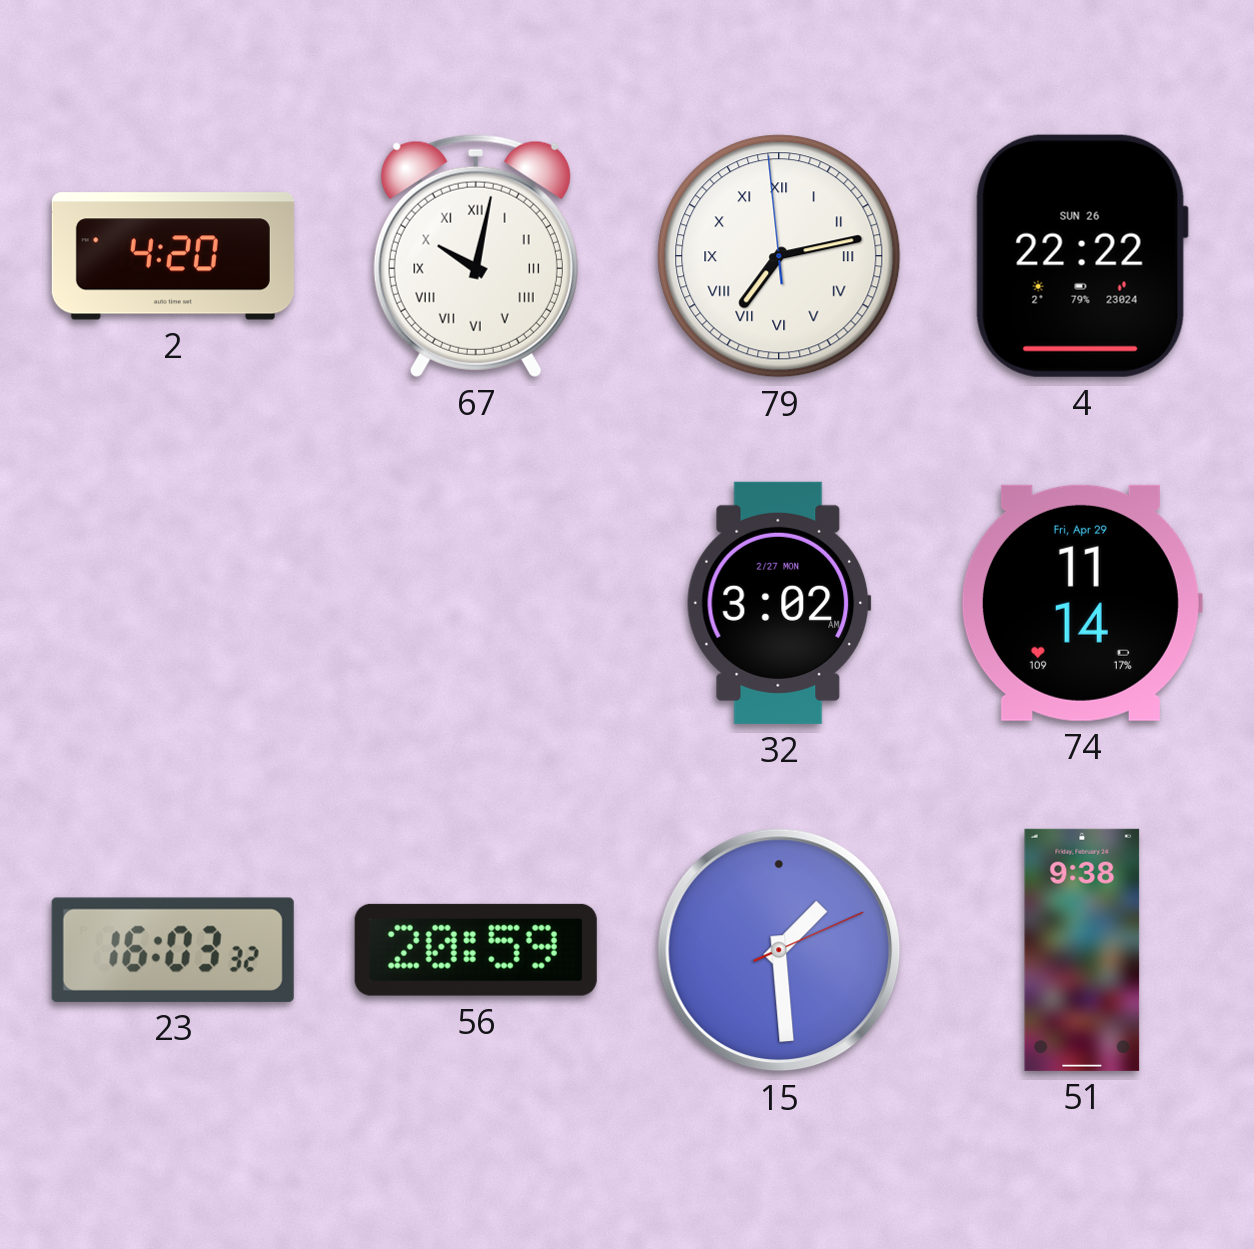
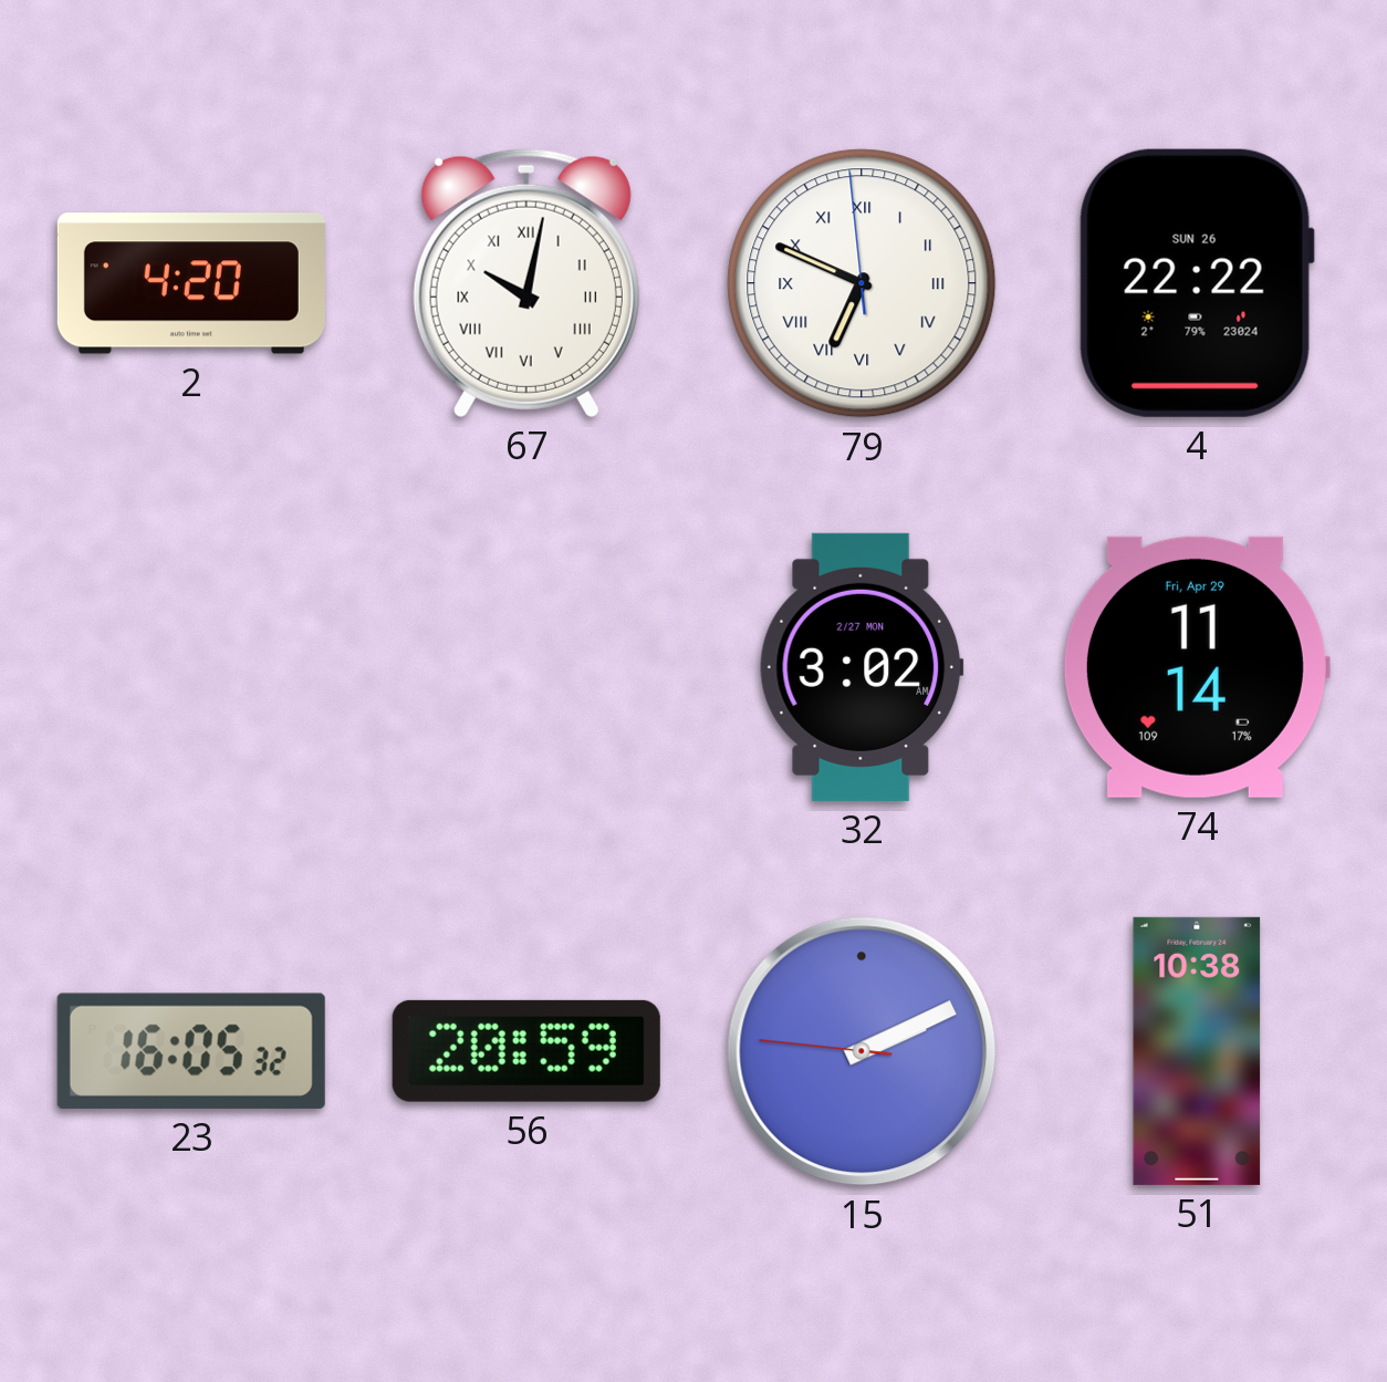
79: 7:12 -> 6:48
23: 16:03 -> 16:05
15: 1:29 -> 2:10
51: 9:38 -> 10:38
